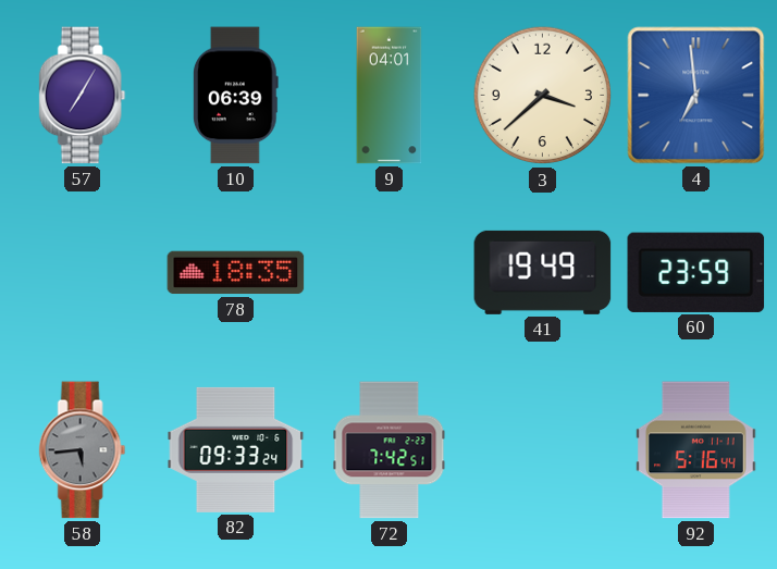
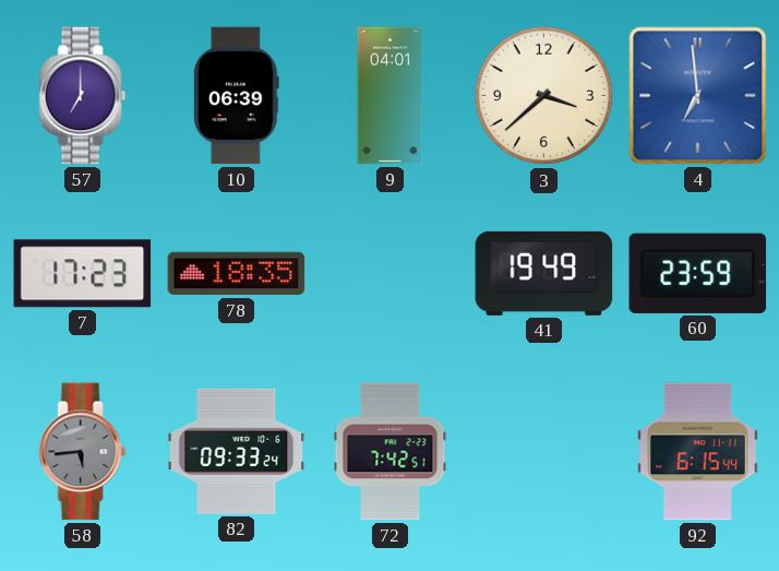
57: 7:05 -> 7:00
7: none -> 17:23
92: 5:16 -> 6:15
